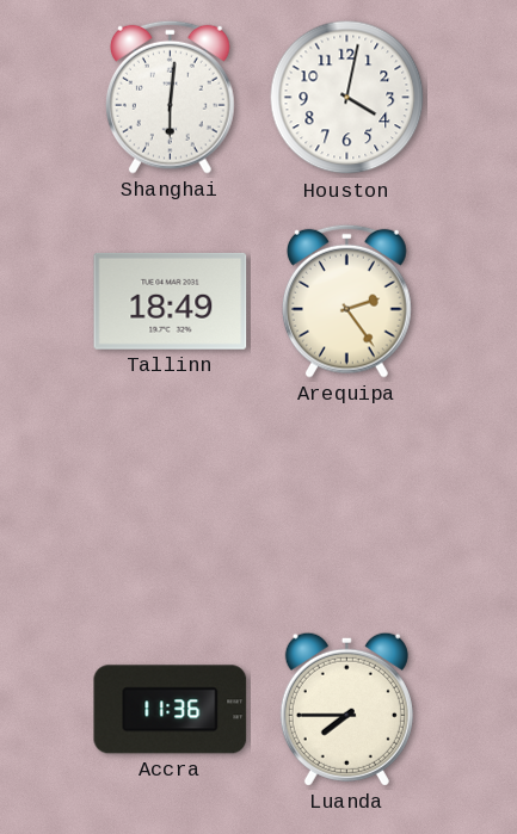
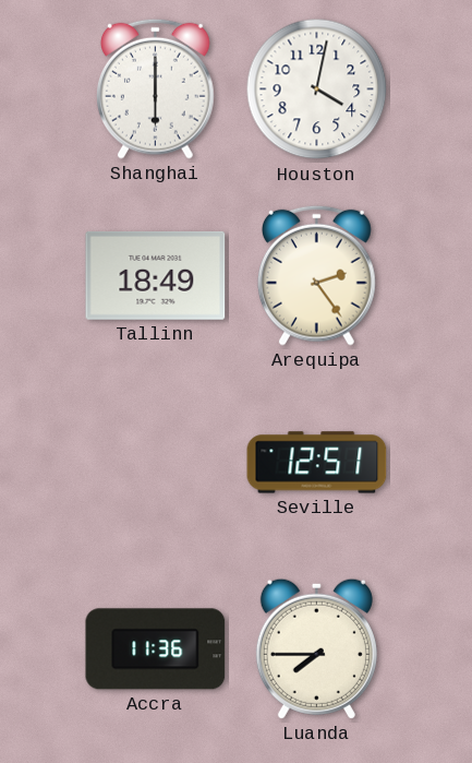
Shanghai: 6:01 -> 6:00
Seville: none -> 12:51
